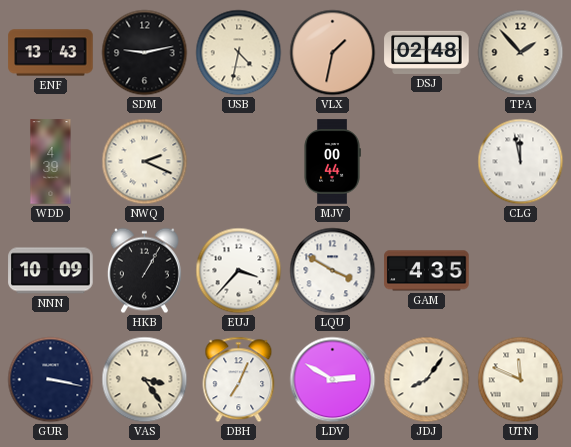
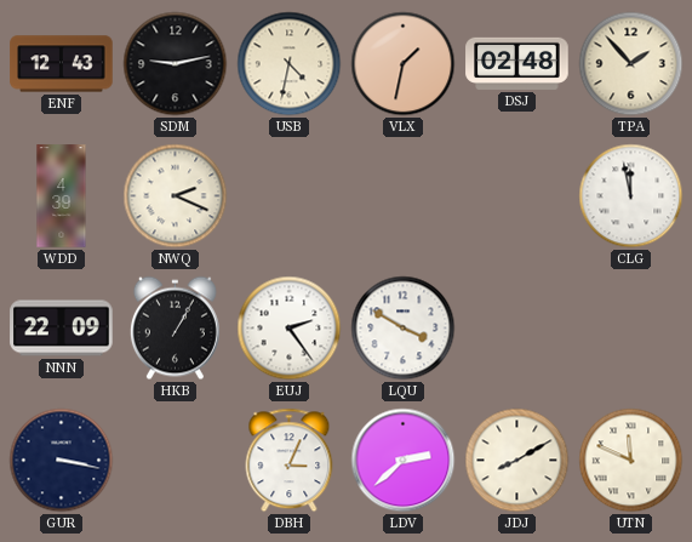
ENF: 13:43 -> 12:43
MJV: 00:44 -> none
NNN: 10:09 -> 22:09
EUJ: 3:37 -> 2:24
GAM: 4:35 -> none
VAS: 3:24 -> none
DBH: 7:04 -> 3:04
LDV: 2:50 -> 2:38
JDJ: 8:06 -> 8:10
